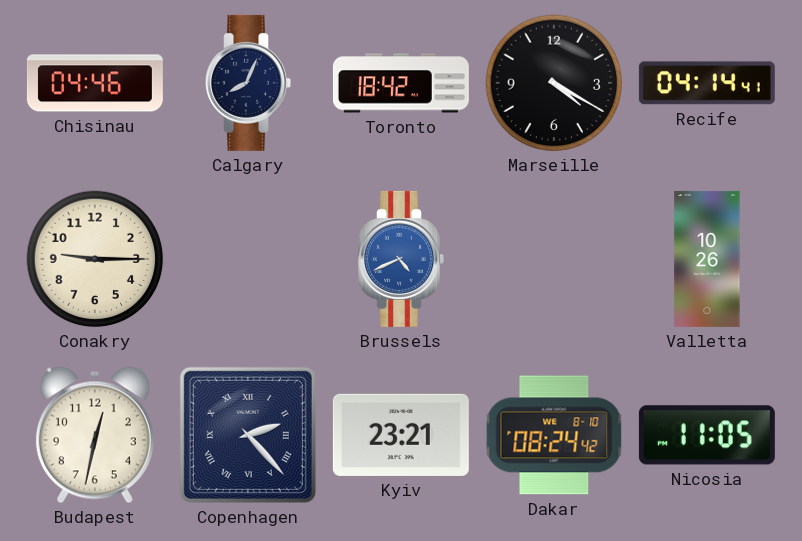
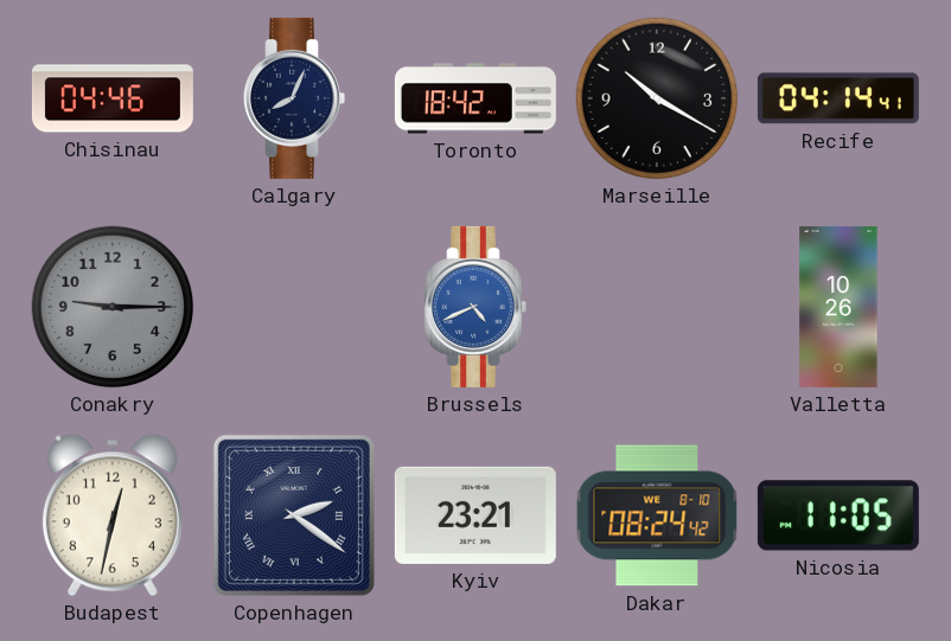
Marseille: 4:20 -> 10:20
Conakry dial: cream -> grey
Copenhagen: 2:23 -> 2:21
